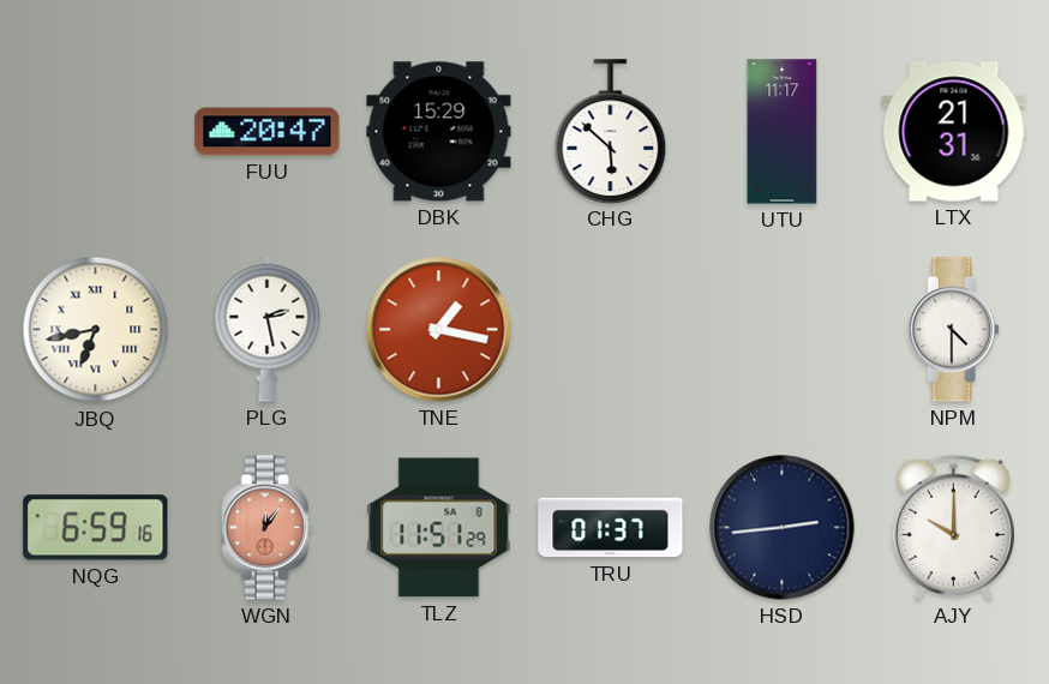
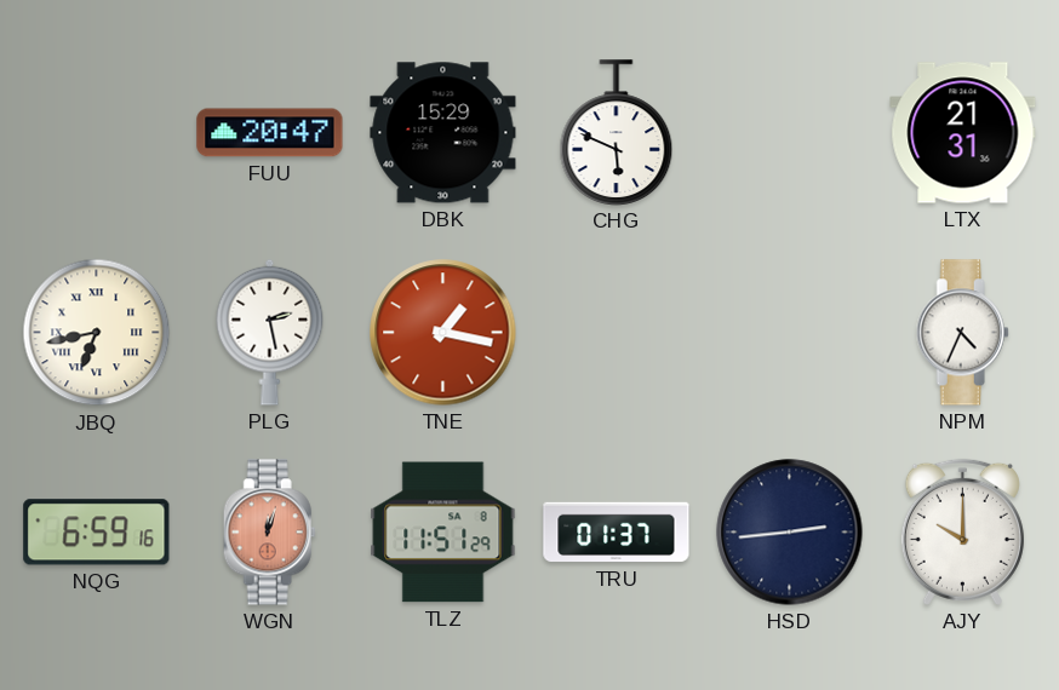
CHG: 5:52 -> 5:49
UTU: 11:17 -> none
NPM: 4:30 -> 4:34
WGN: 12:06 -> 12:03
